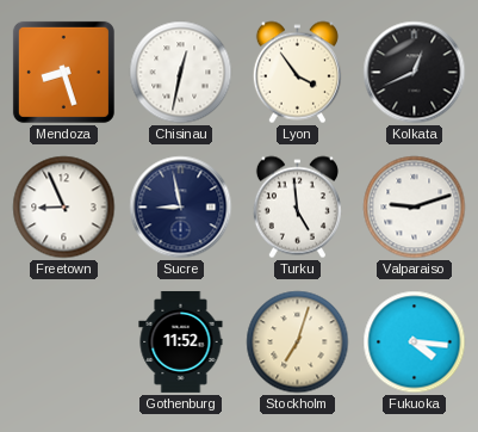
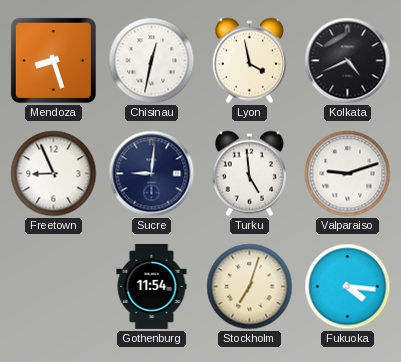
Lyon: 3:54 -> 3:58
Kolkata: 12:41 -> 4:41
Sucre: 8:58 -> 9:01
Gothenburg: 11:52 -> 11:54
